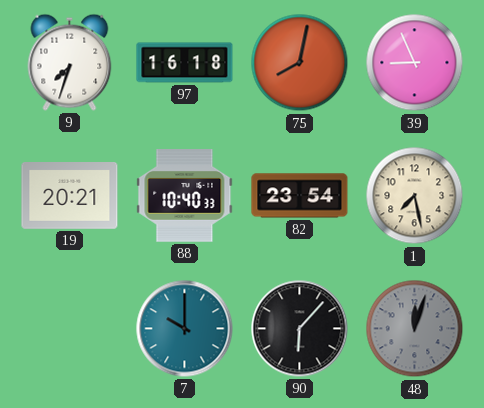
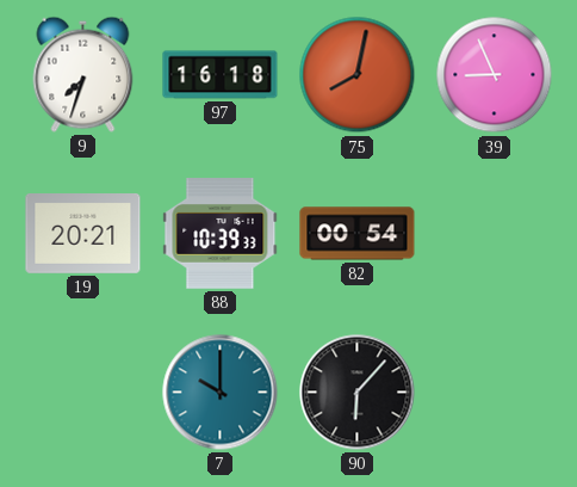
88: 10:40 -> 10:39
82: 23:54 -> 00:54
1: 7:28 -> none
48: 12:03 -> none
